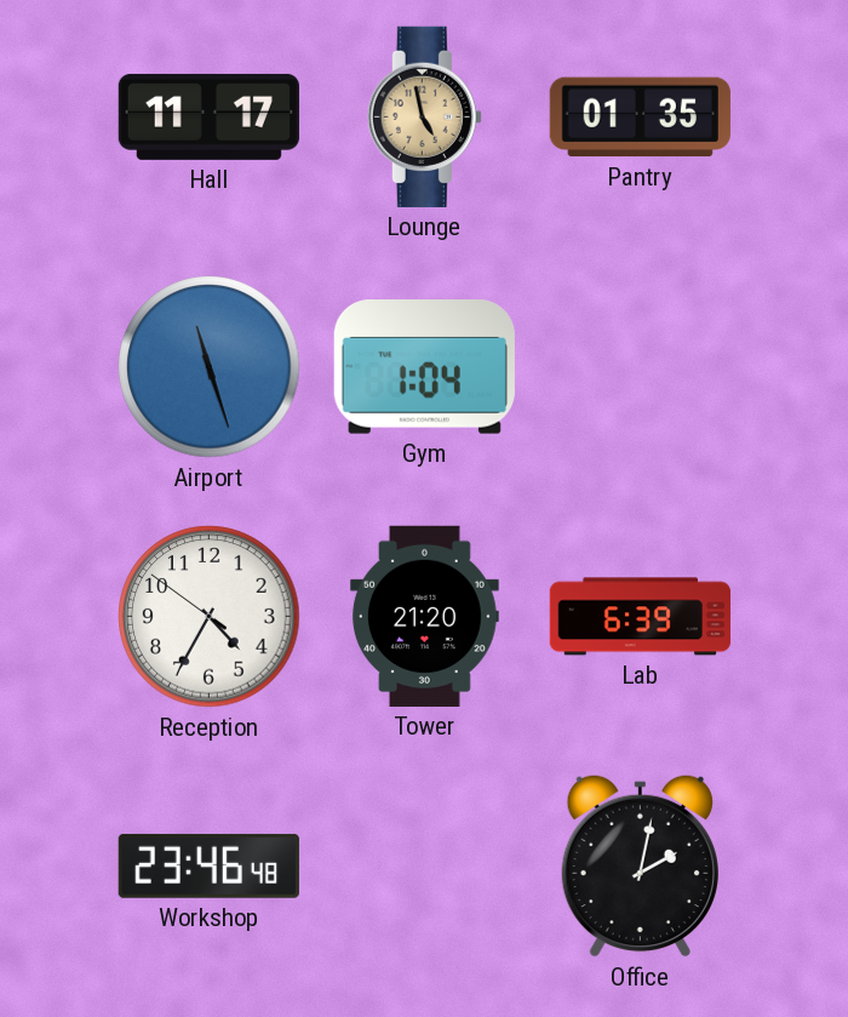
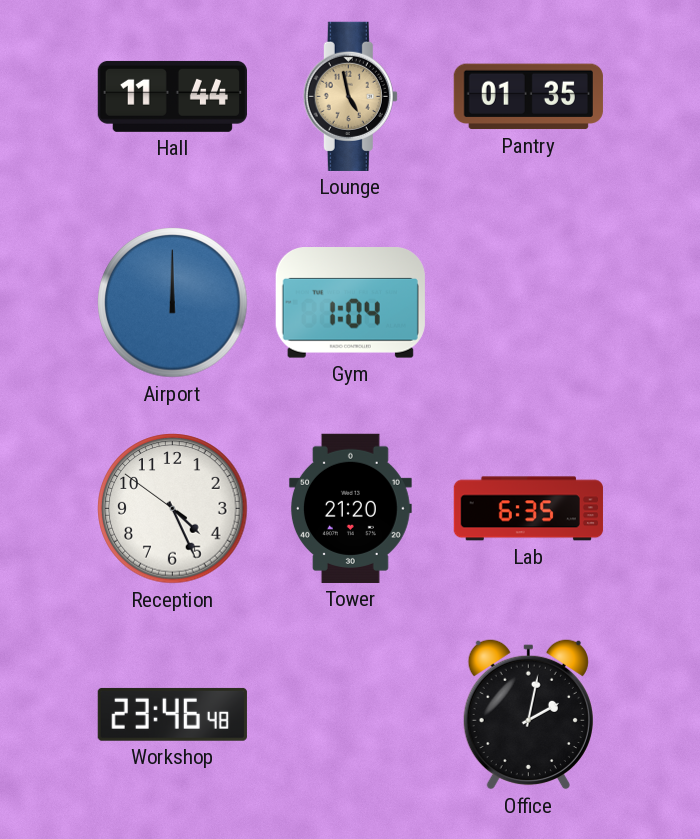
Hall: 11:17 -> 11:44
Airport: 11:27 -> 12:00
Reception: 4:34 -> 4:25
Lab: 6:39 -> 6:35
